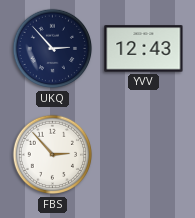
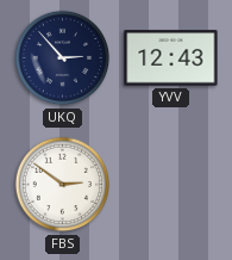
FBS: 2:53 -> 2:51
